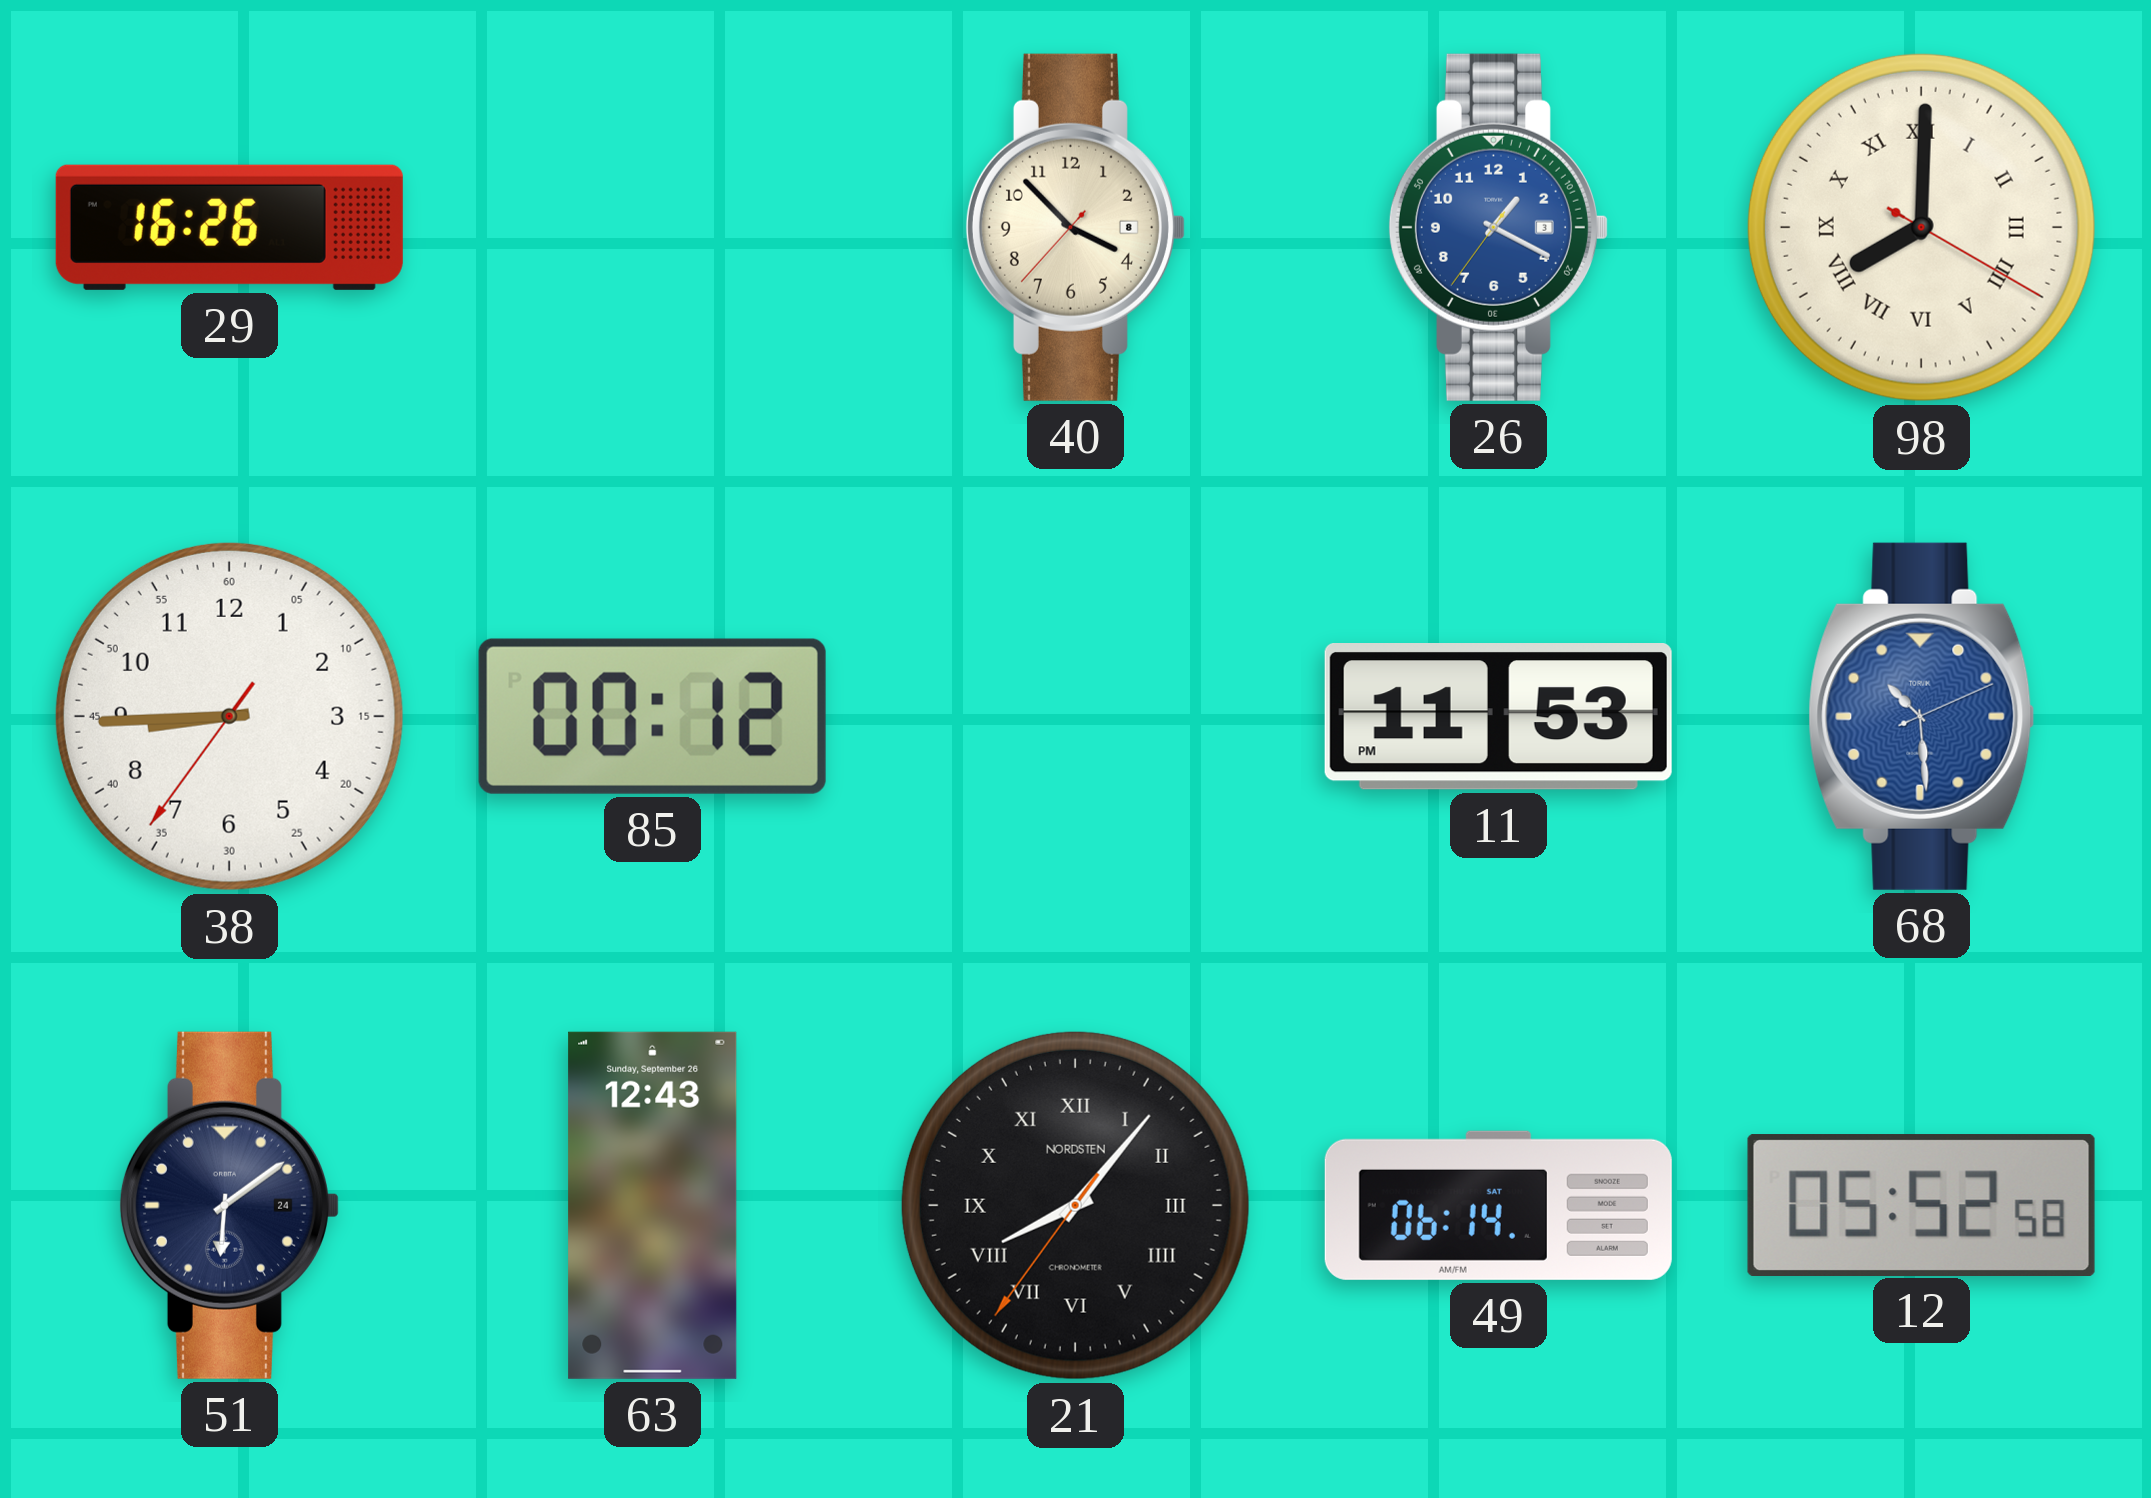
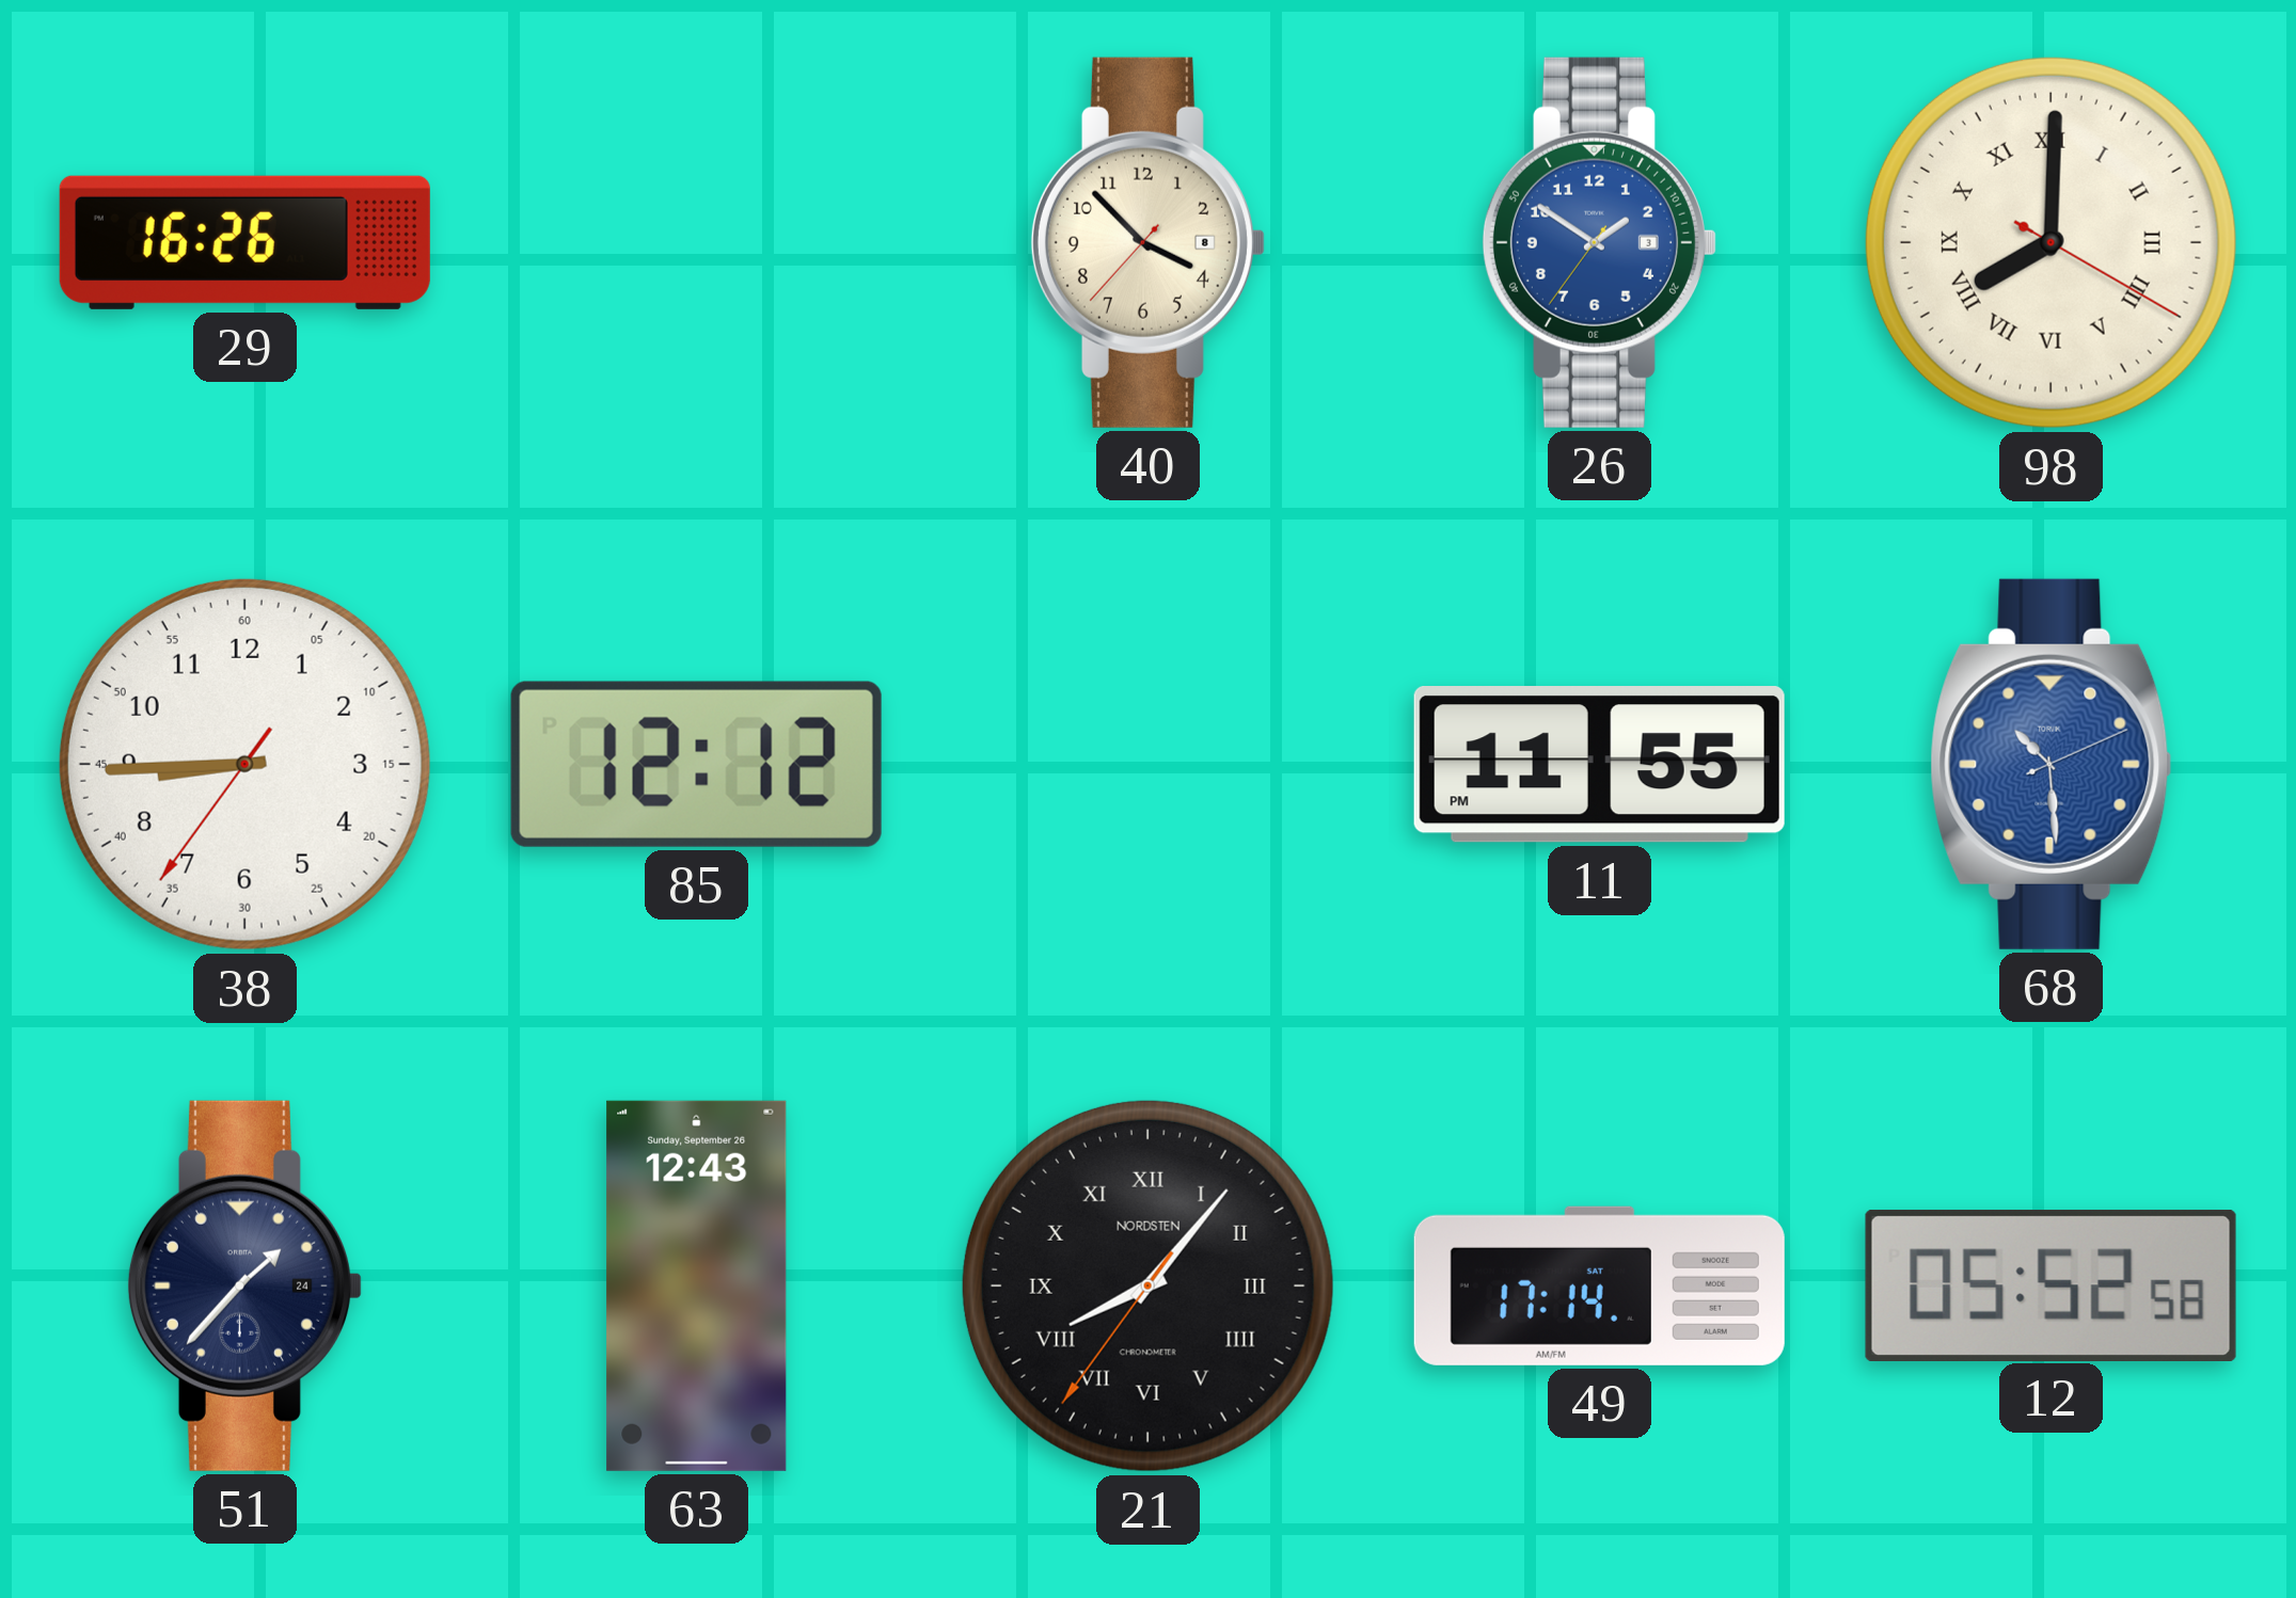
26: 1:19 -> 1:50
85: 00:12 -> 12:12
11: 11:53 -> 11:55
51: 6:09 -> 1:37
49: 06:14 -> 17:14
